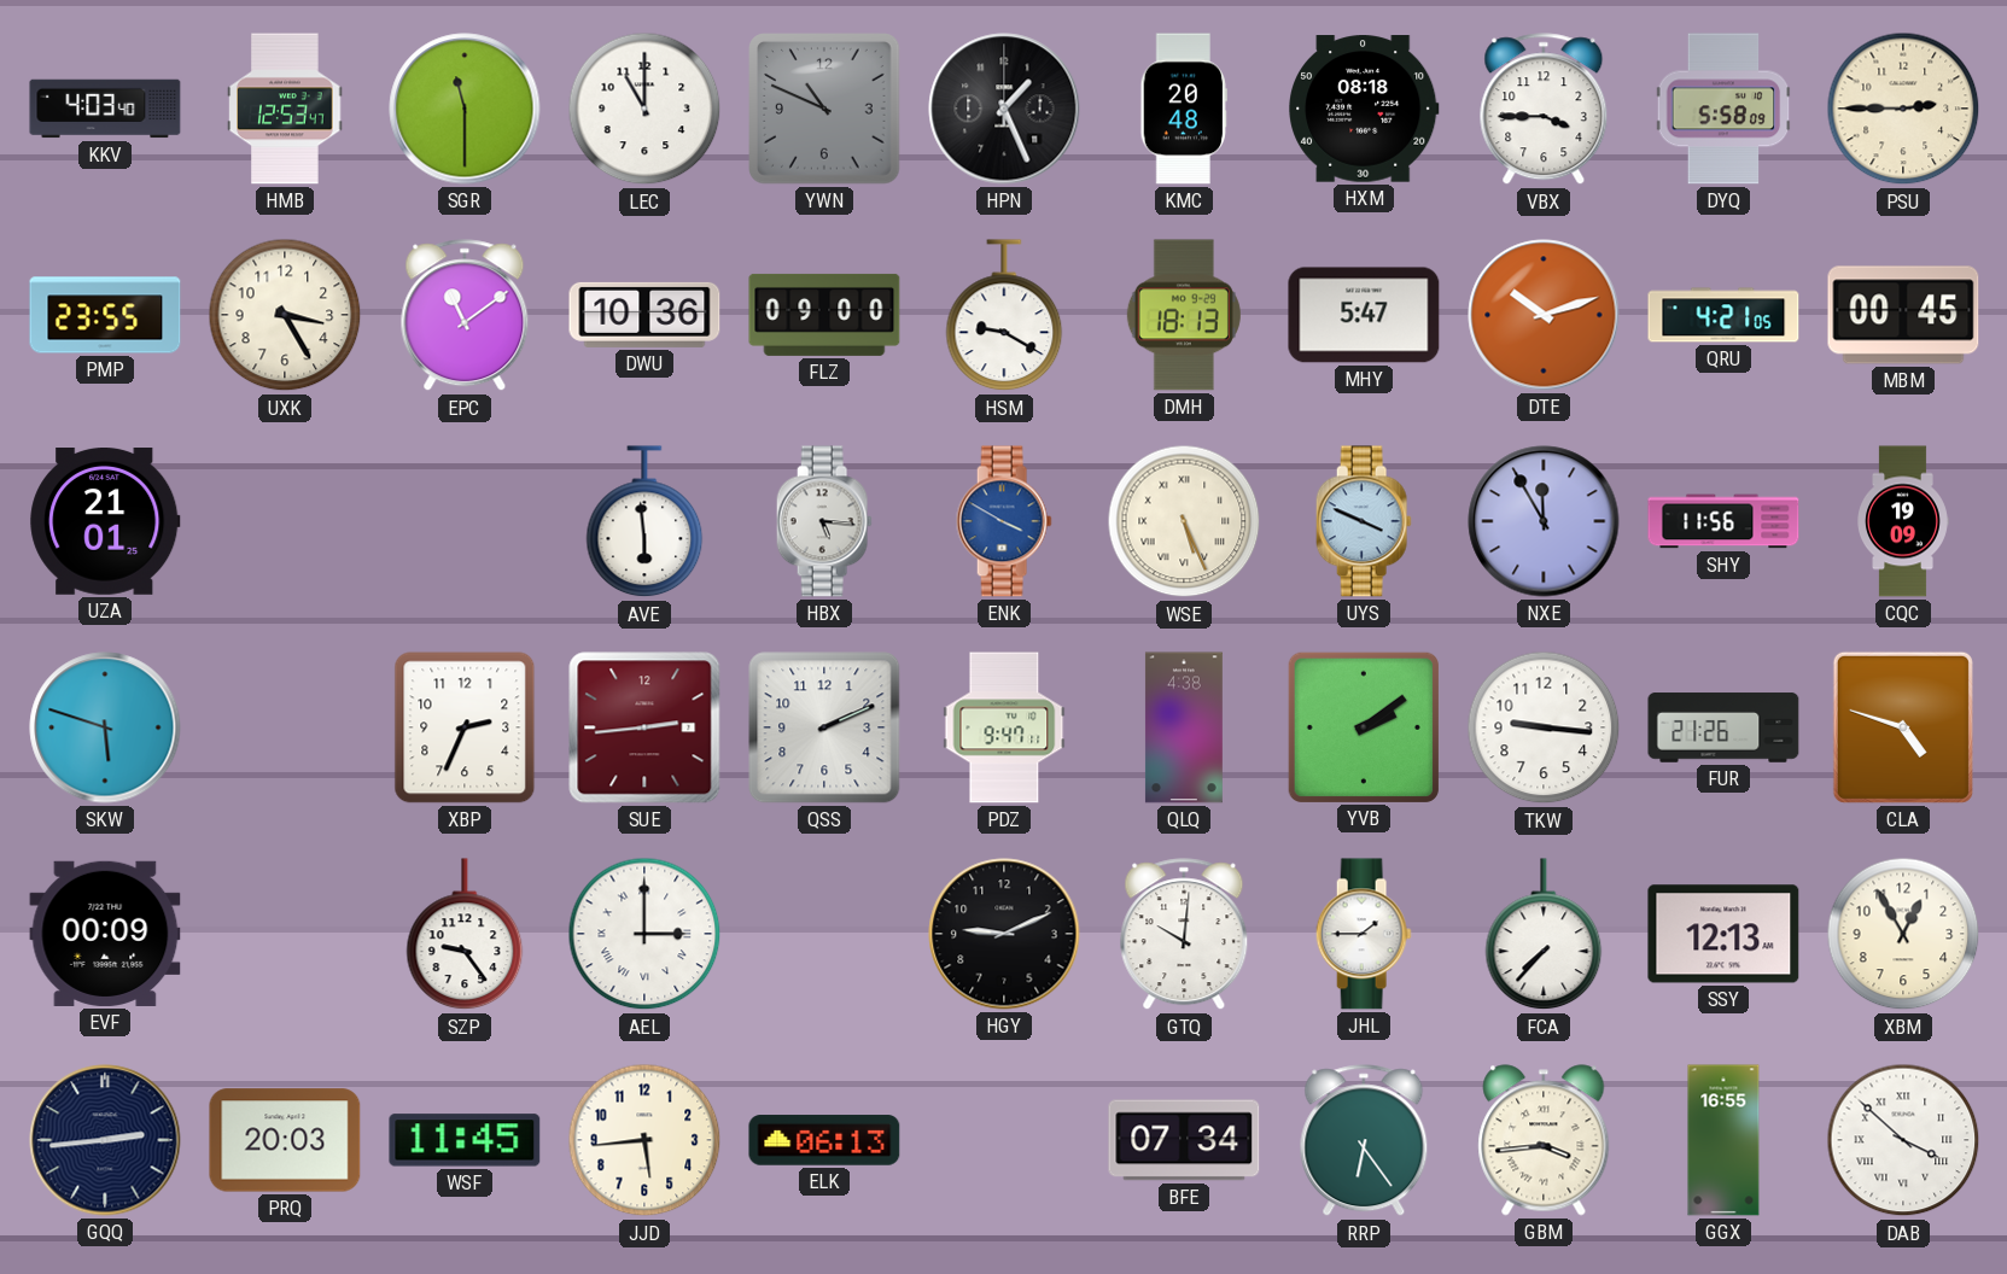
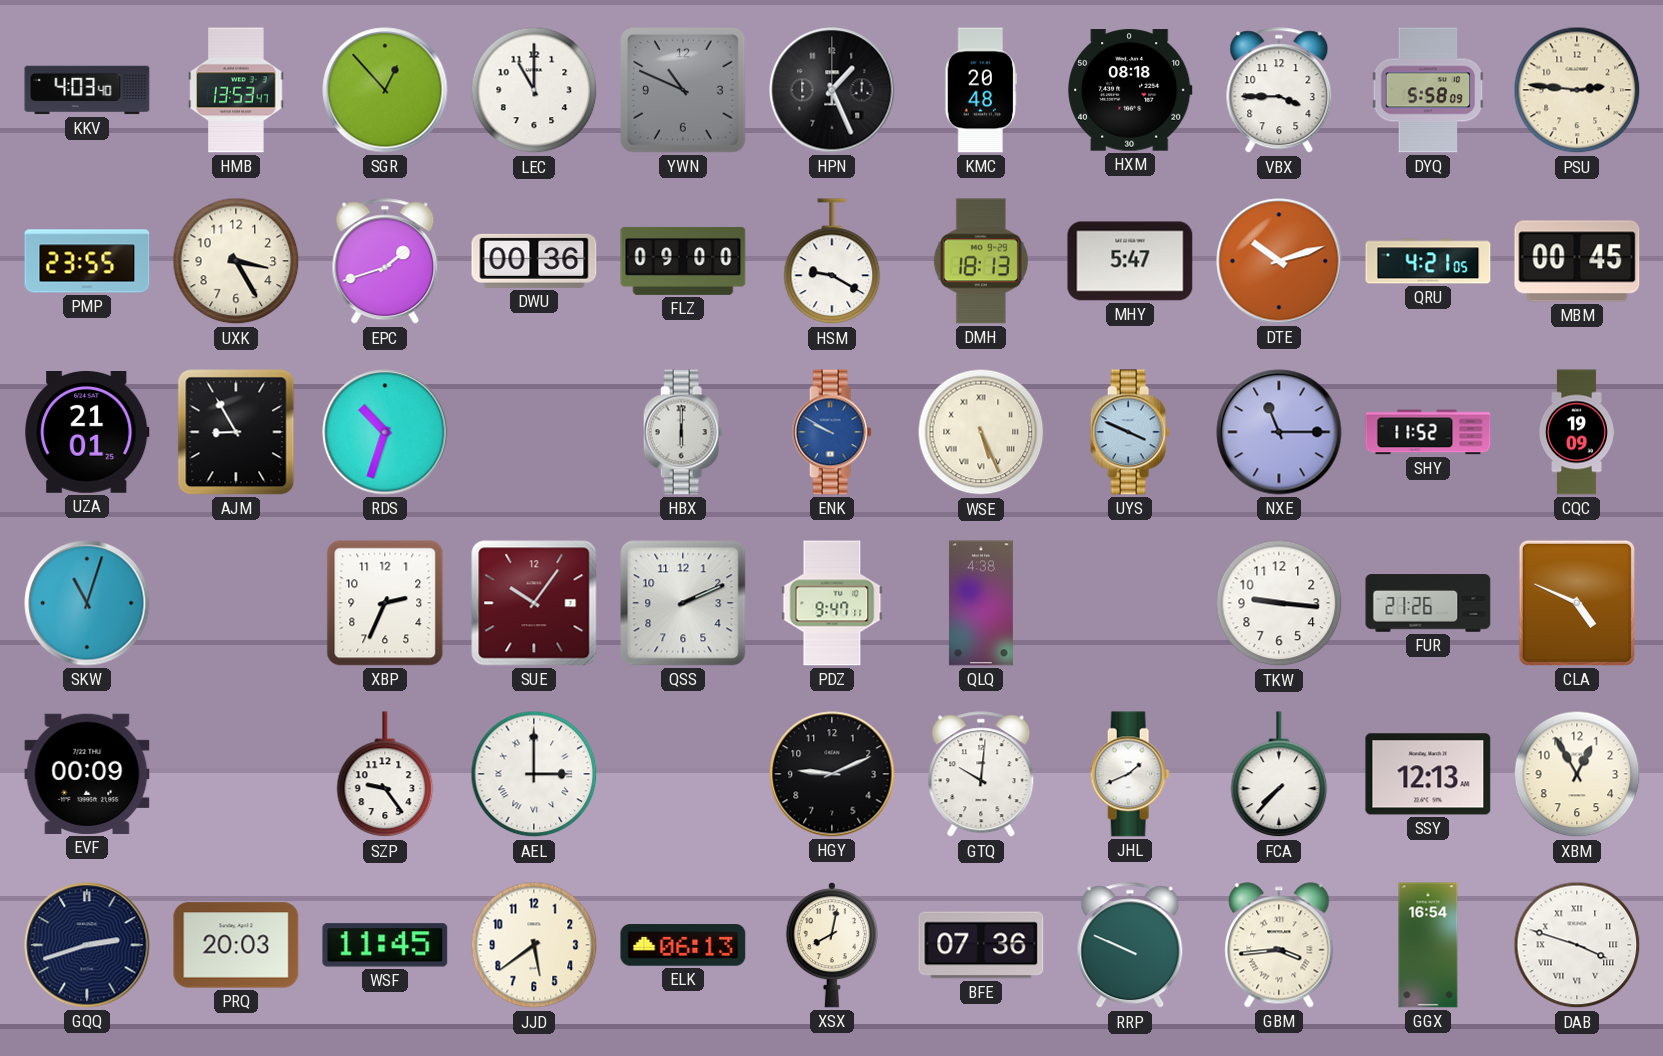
HMB: 12:53 -> 13:53
SGR: 11:30 -> 12:53
PSU: 2:45 -> 2:46
EPC: 11:09 -> 1:42
DWU: 10:36 -> 00:36
AJM: none -> 8:55
RDS: none -> 10:33
AVE: 5:59 -> none
HBX: 5:16 -> 6:00
ENK: 3:50 -> 9:50
NXE: 11:55 -> 11:15
SHY: 11:56 -> 11:52
SKW: 5:48 -> 11:03
SUE: 2:44 -> 10:06
YVB: 2:09 -> none
CLA: 4:48 -> 4:49
JHL: 1:45 -> 1:41
GQQ: 2:44 -> 2:42
JJD: 5:44 -> 5:39
XSX: none -> 8:02
BFE: 07:34 -> 07:36
RRP: 6:24 -> 9:49
GGX: 16:55 -> 16:54
DAB: 3:52 -> 3:48
